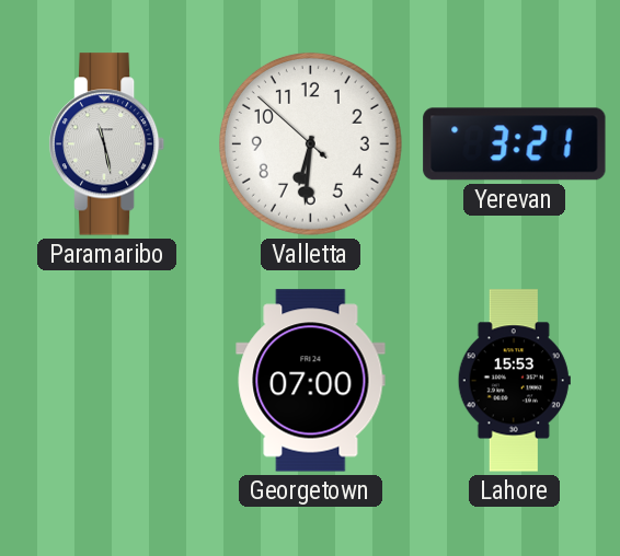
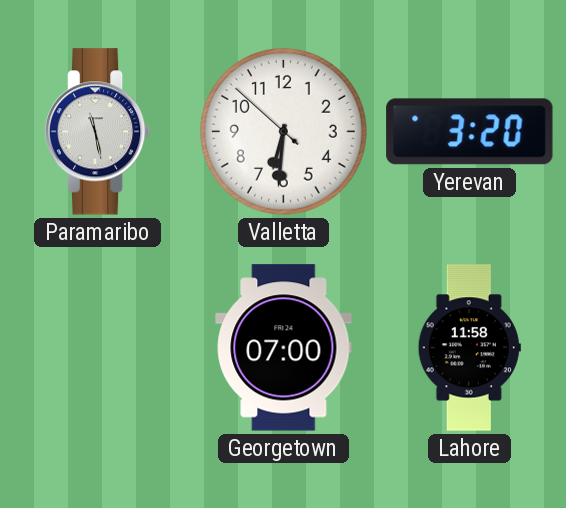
Yerevan: 3:21 -> 3:20
Lahore: 15:53 -> 11:58
